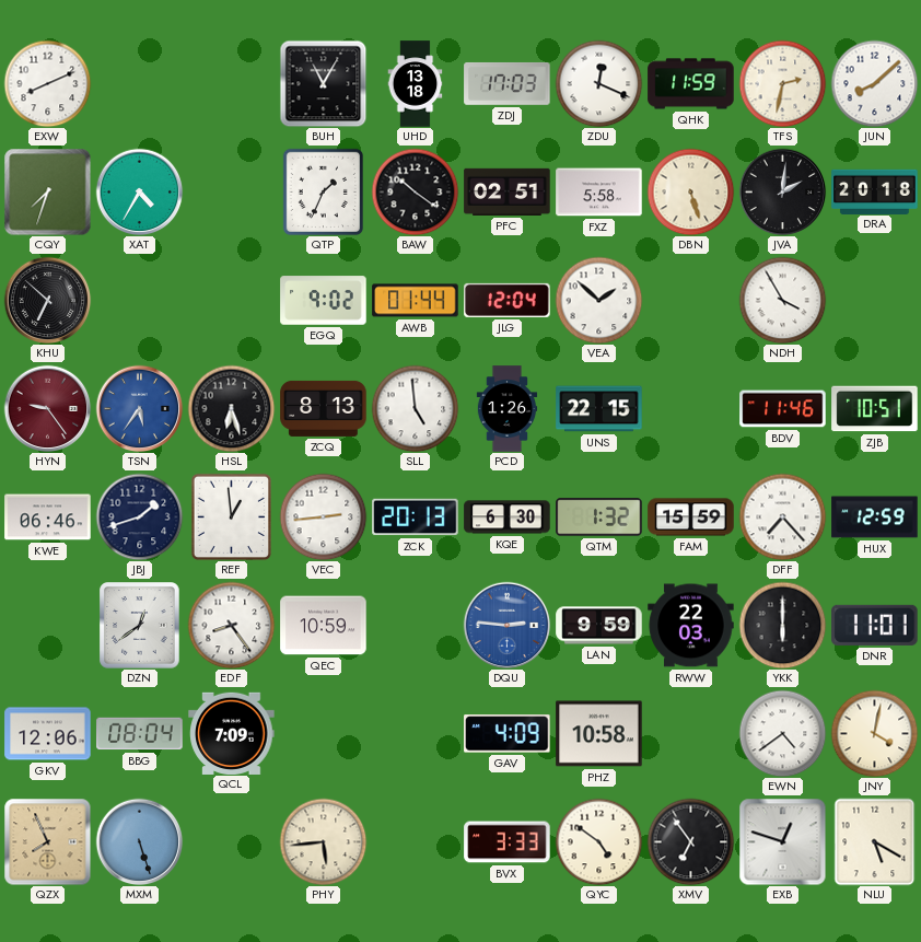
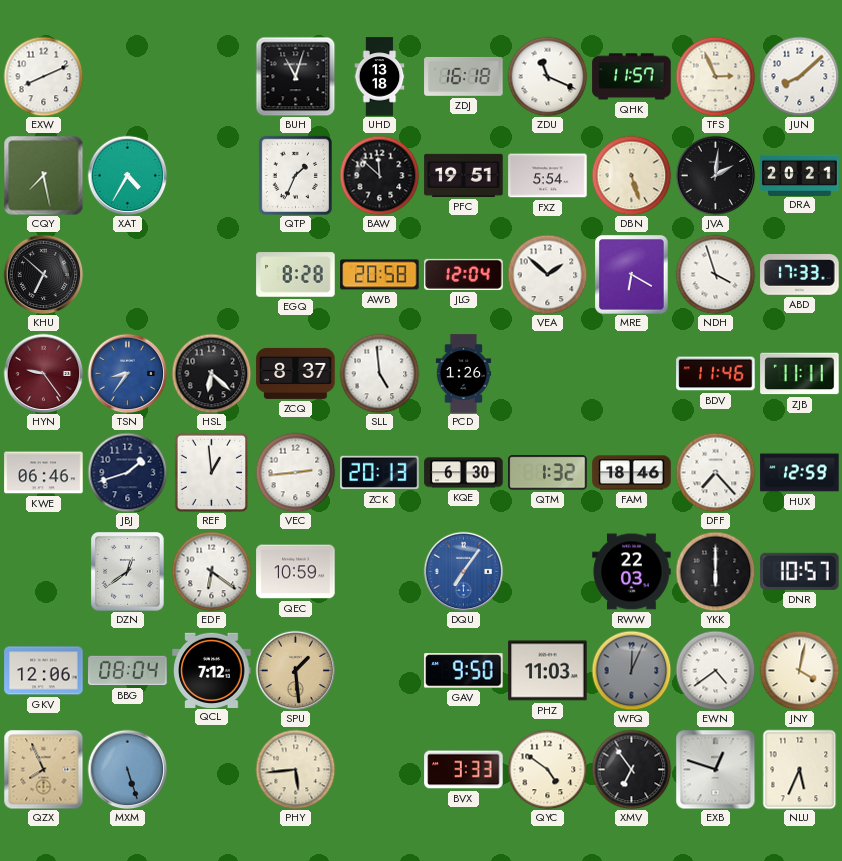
BUH: 11:05 -> 11:03
ZDJ: 17:03 -> 16:18
ZDU: 12:19 -> 11:19
QHK: 11:59 -> 11:57
TFS: 2:32 -> 2:56
CQY: 7:33 -> 7:28
BAW: 10:21 -> 11:52
PFC: 02:51 -> 19:51
FXZ: 5:58 -> 5:54
DRA: 20:18 -> 20:21
EGQ: 9:02 -> 8:28
AWB: 01:44 -> 20:58
MRE: none -> 6:20
NDH: 3:55 -> 3:57
ABD: none -> 17:33
TSN: 5:36 -> 8:36
HSL: 6:27 -> 6:22
ZCQ: 8:13 -> 8:37
UNS: 22:15 -> none
ZJB: 10:51 -> 11:11
FAM: 15:59 -> 18:46
EDF: 8:24 -> 6:21
DQU: 2:46 -> 7:06
LAN: 9:59 -> none
DNR: 11:01 -> 10:57
QCL: 7:09 -> 7:12
SPU: none -> 1:29
GAV: 4:09 -> 9:50
PHZ: 10:58 -> 11:03
WFQ: none -> 12:04
NLU: 5:20 -> 5:34
